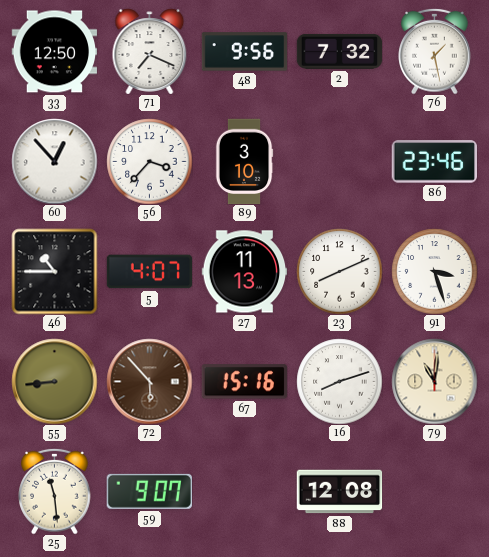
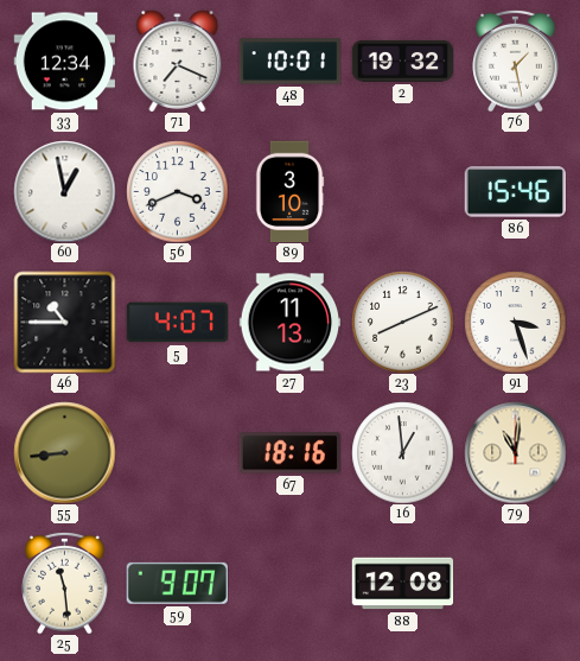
33: 12:50 -> 12:34
48: 9:56 -> 10:01
2: 7:32 -> 19:32
60: 12:53 -> 12:58
56: 3:37 -> 3:41
86: 23:46 -> 15:46
72: 5:53 -> none
67: 15:16 -> 18:16
16: 8:12 -> 12:59
